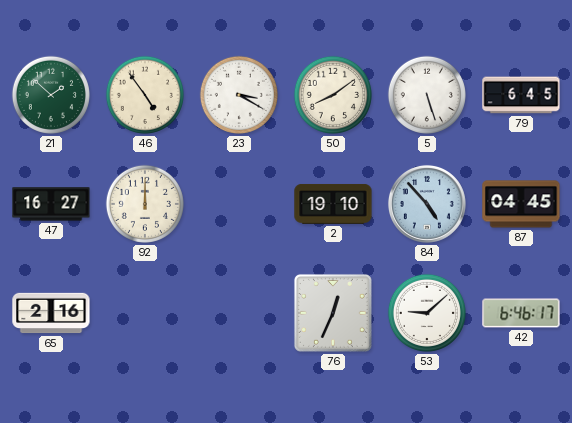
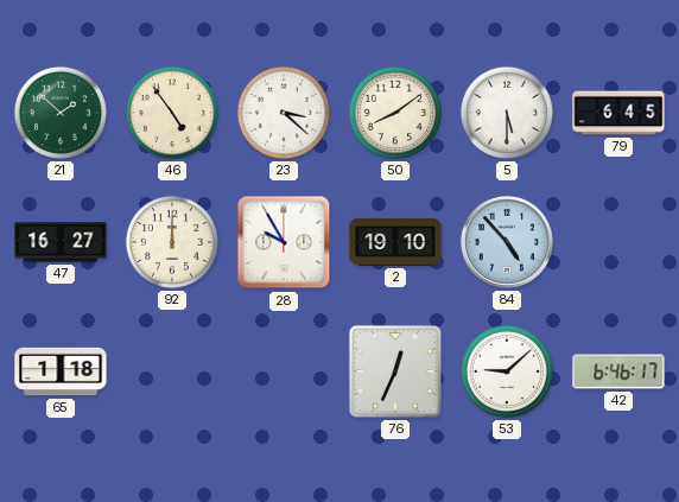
23: 3:20 -> 3:22
5: 5:27 -> 5:30
28: none -> 9:55
87: 04:45 -> none
65: 2:16 -> 1:18
